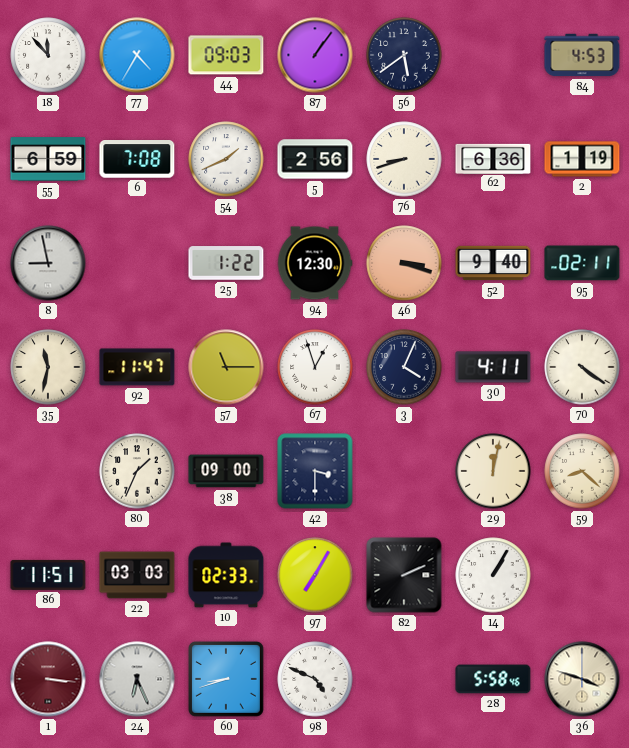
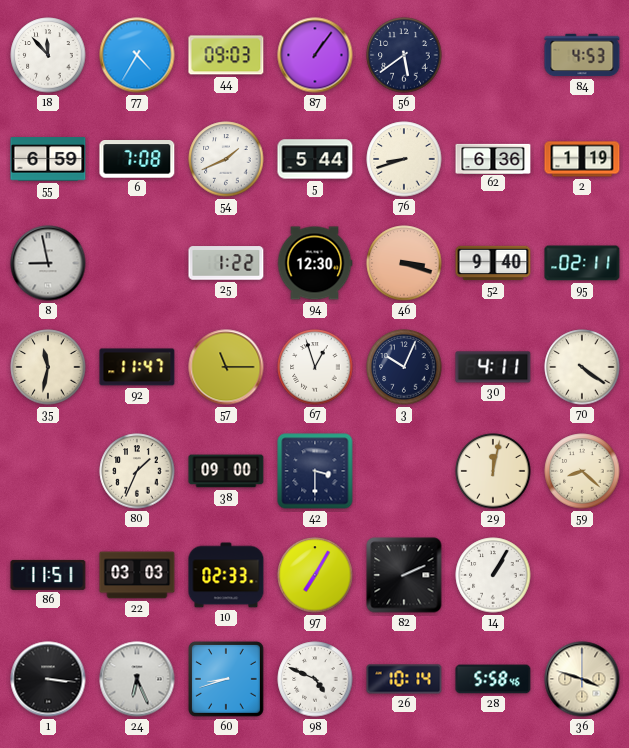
5: 2:56 -> 5:44
3: 4:04 -> 10:04
1 dial: burgundy -> black
26: none -> 10:14
